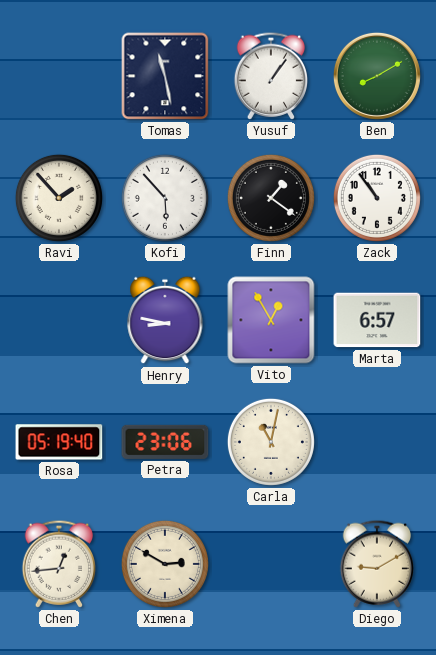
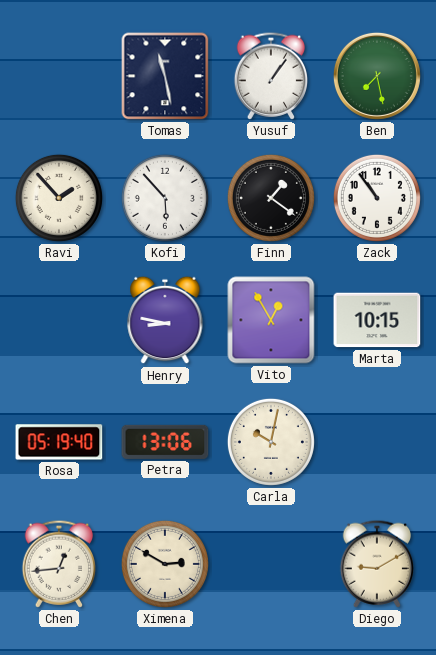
Ben: 8:10 -> 7:28
Marta: 6:57 -> 10:15
Petra: 23:06 -> 13:06
Carla: 11:02 -> 10:02
